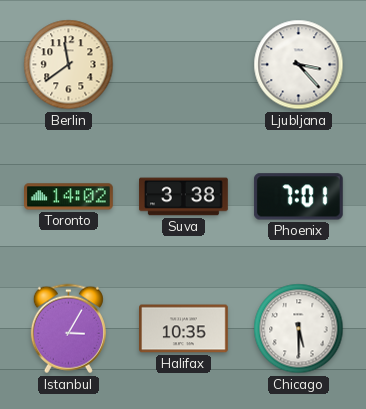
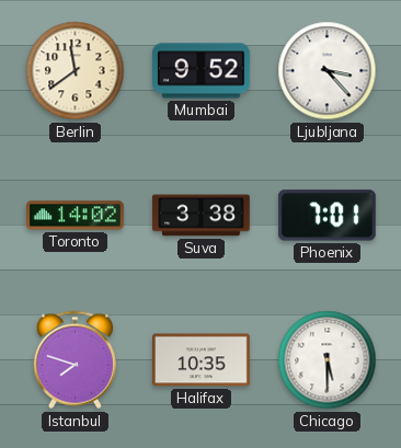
Mumbai: none -> 9:52
Istanbul: 3:05 -> 7:48
